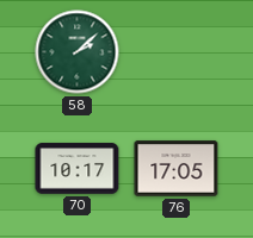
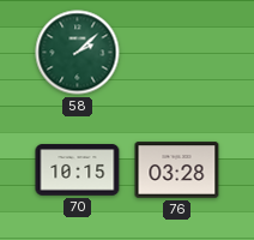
70: 10:17 -> 10:15
76: 17:05 -> 03:28
